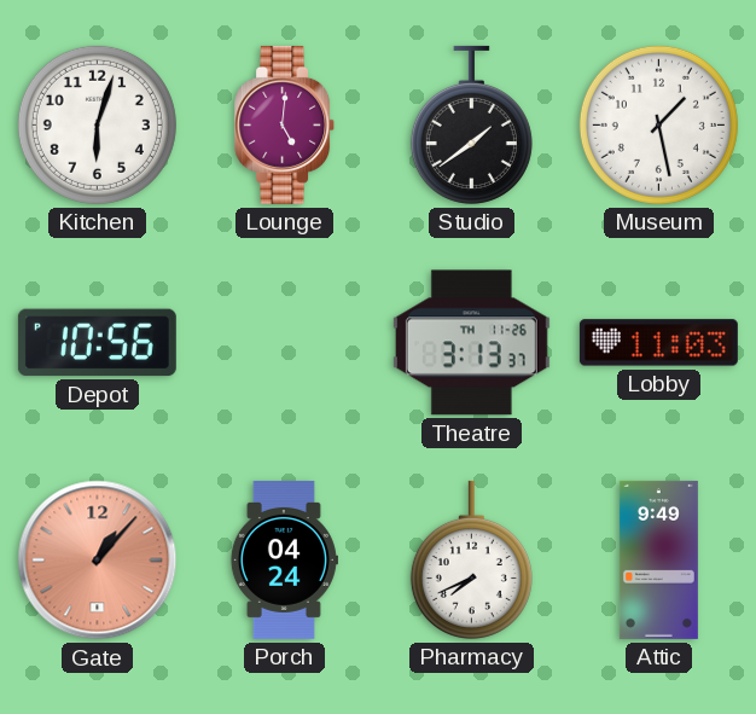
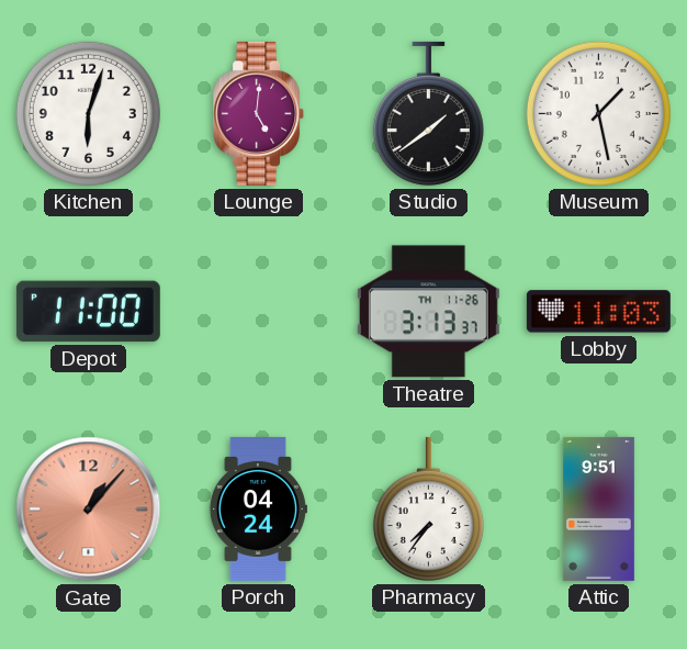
Depot: 10:56 -> 11:00
Pharmacy: 7:41 -> 7:36
Attic: 9:49 -> 9:51
